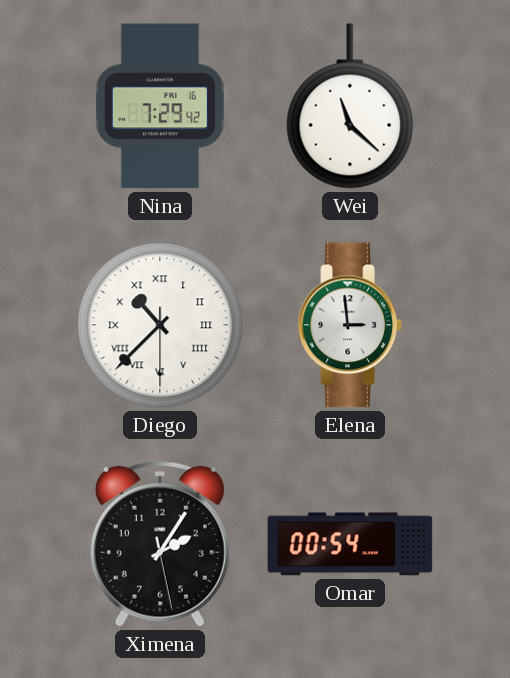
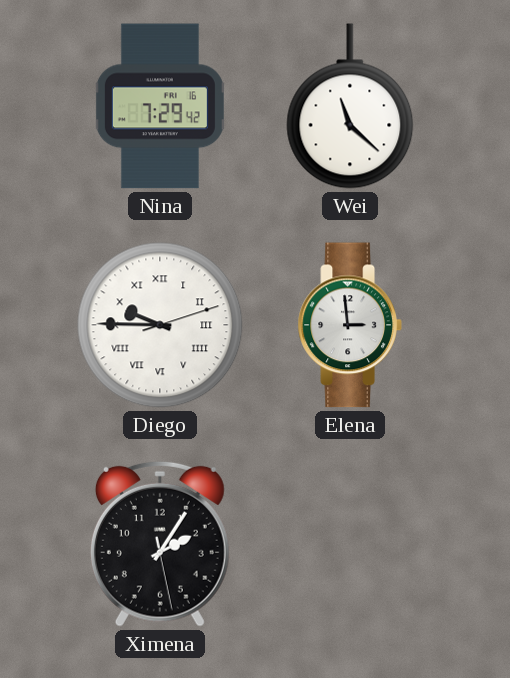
Diego: 10:37 -> 9:45
Omar: 00:54 -> none
